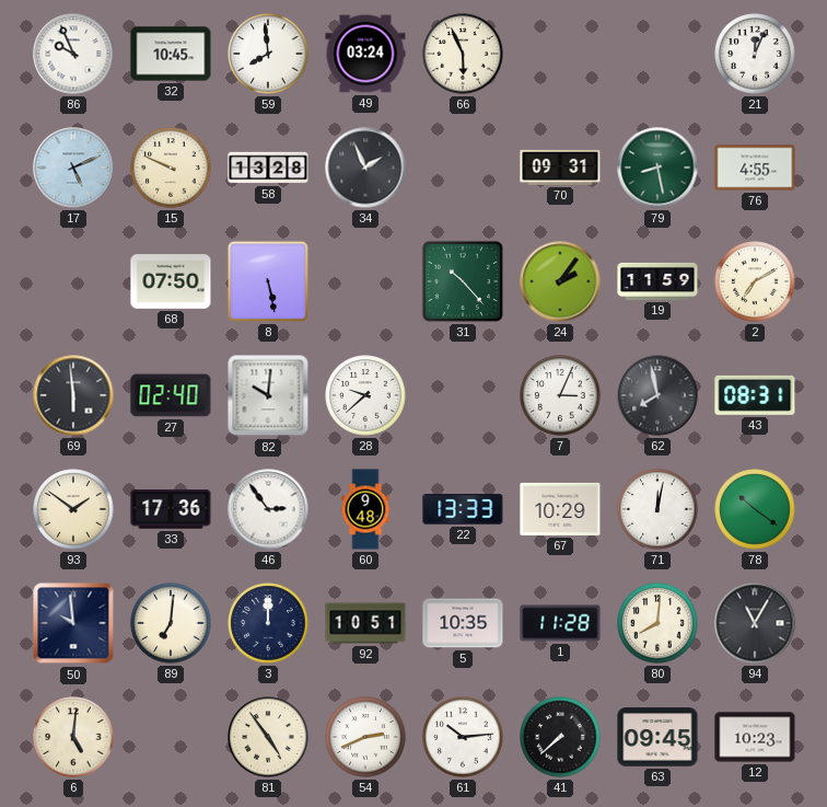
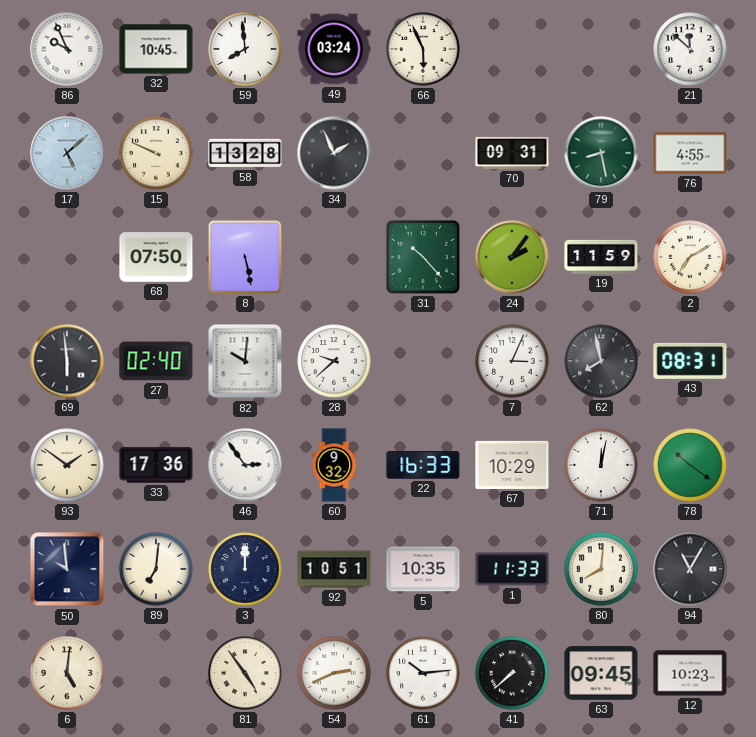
21: 12:04 -> 11:52
17: 5:11 -> 5:08
60: 9:48 -> 9:32
22: 13:33 -> 16:33
1: 11:28 -> 11:33
